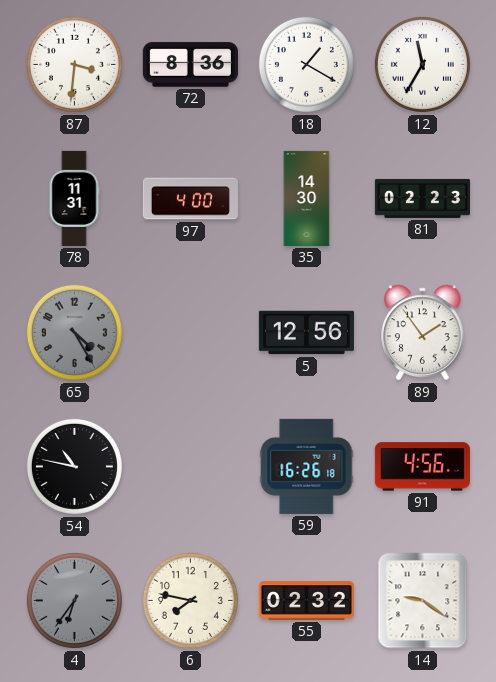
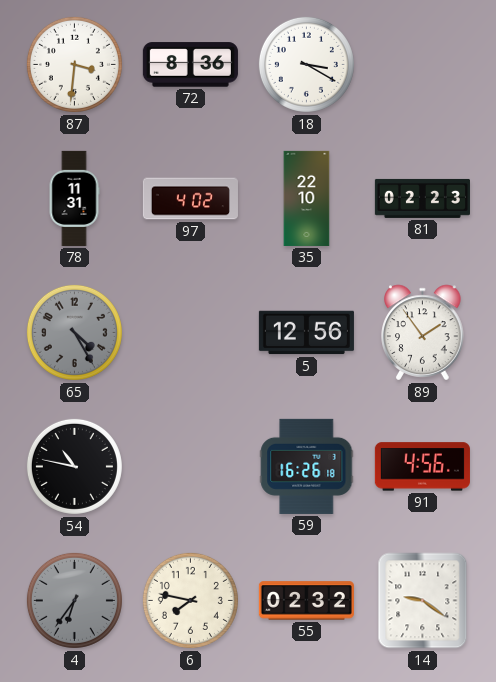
18: 1:20 -> 3:20
12: 11:35 -> none
97: 4:00 -> 4:02
35: 14:30 -> 22:10
